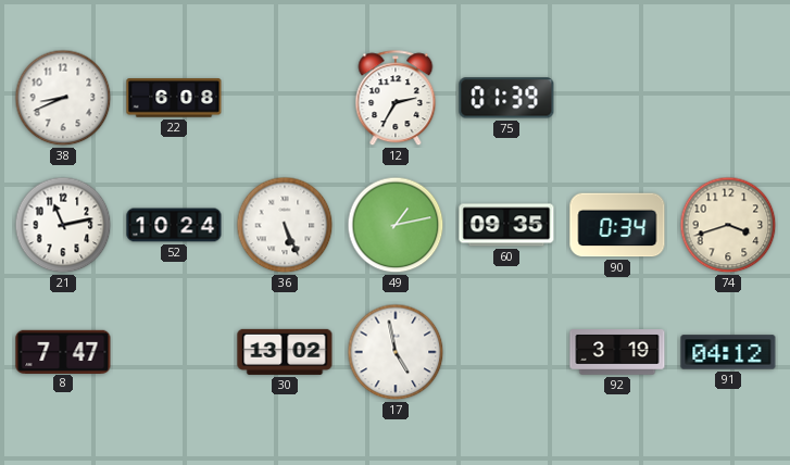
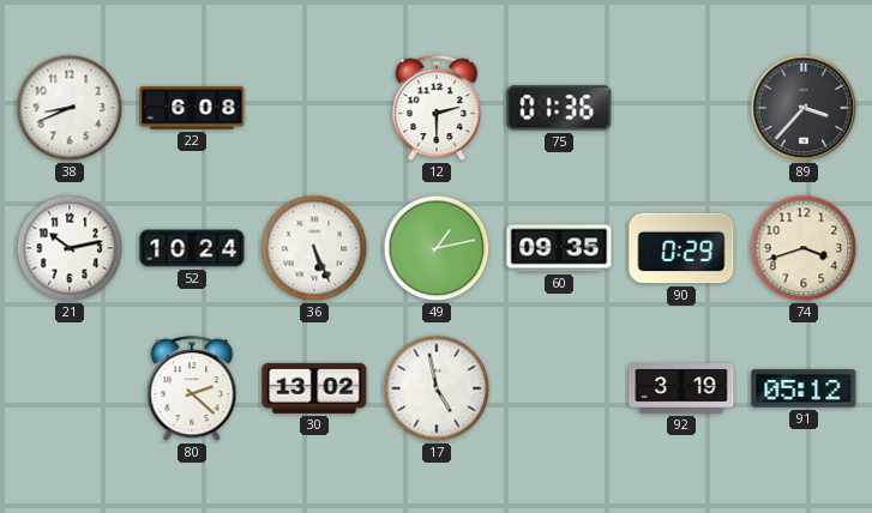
12: 2:35 -> 2:30
75: 01:39 -> 01:36
89: none -> 3:37
21: 11:13 -> 10:13
90: 0:34 -> 0:29
8: 7:47 -> none
80: none -> 2:22
91: 04:12 -> 05:12
